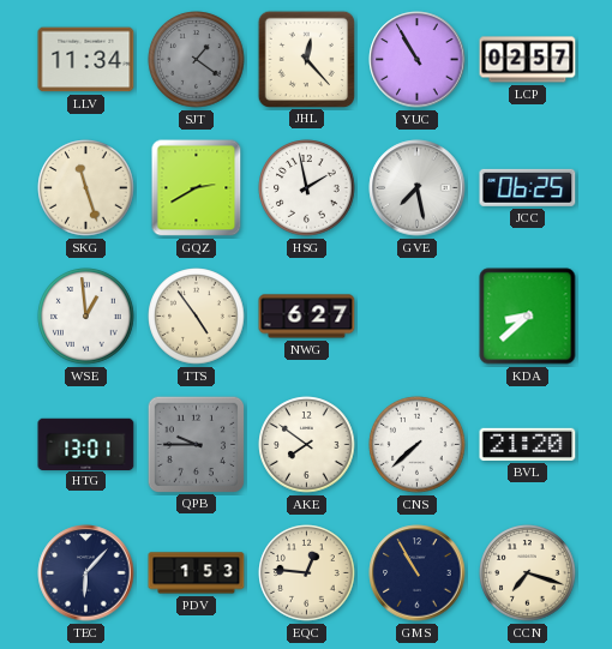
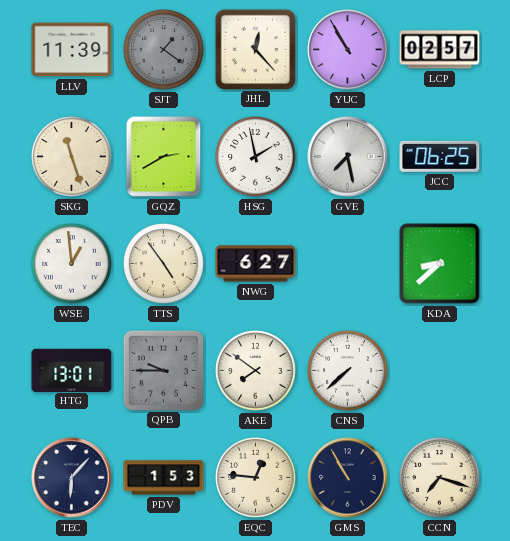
LLV: 11:34 -> 11:39
BVL: 21:20 -> none
